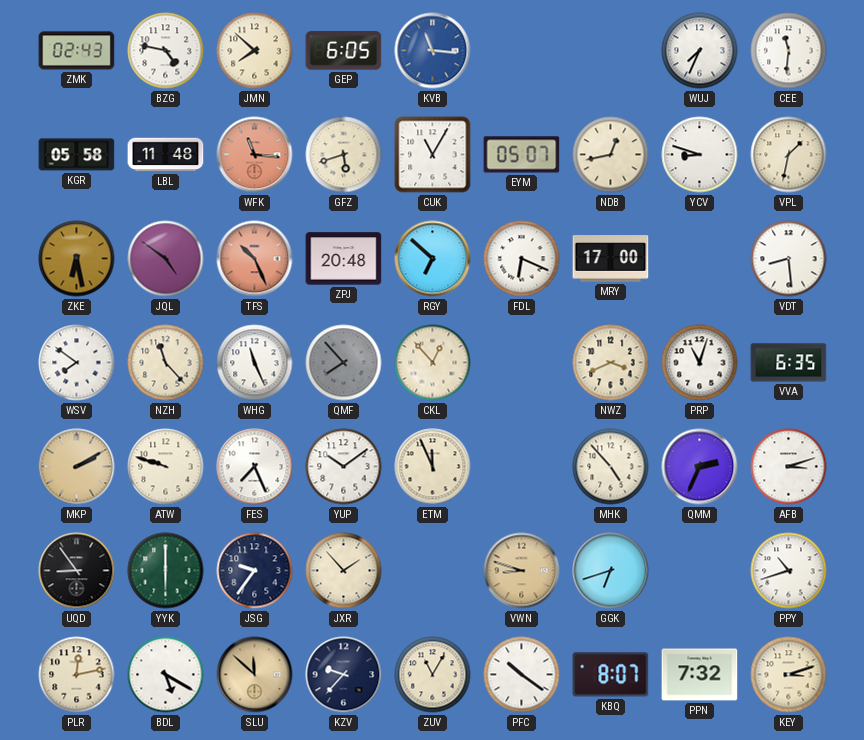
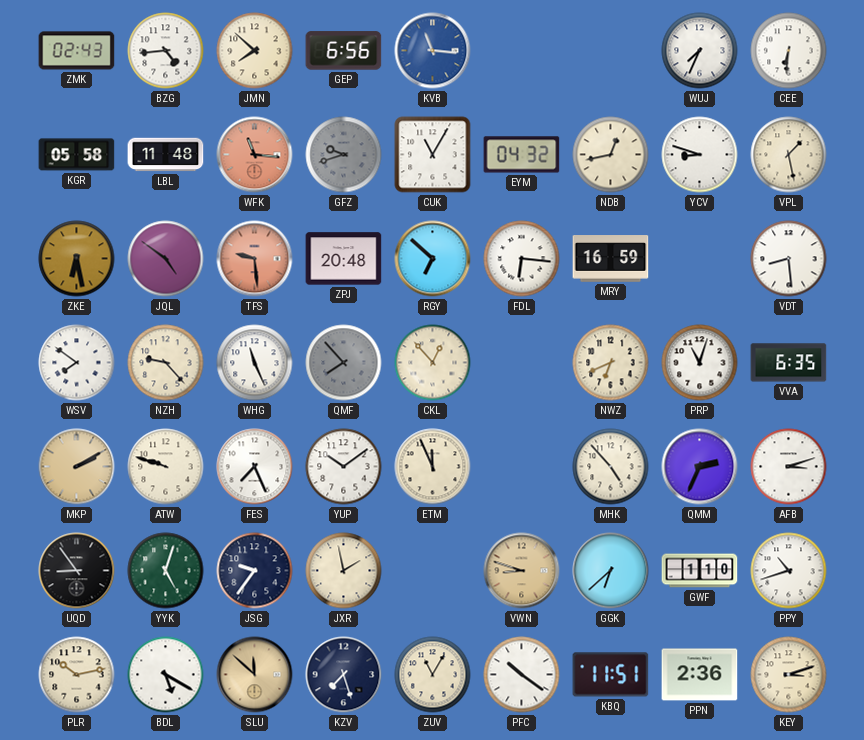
BZG: 4:47 -> 4:44
GEP: 6:05 -> 6:56
CEE: 11:31 -> 6:31
GFZ: 5:42 -> 9:42
GFZ dial: cream -> grey
EYM: 05:07 -> 04:32
VPL: 1:32 -> 1:28
TFS: 10:26 -> 9:29
FDL: 6:19 -> 6:16
MRY: 17:00 -> 16:59
NZH: 11:23 -> 9:23
NWZ: 3:41 -> 6:41
YYK: 6:00 -> 5:03
JXR: 1:53 -> 1:58
GGK: 6:42 -> 6:38
GWF: none -> 1:10
PLR: 12:13 -> 10:13
KZV: 9:37 -> 7:27
KBQ: 8:07 -> 11:51
PPN: 7:32 -> 2:36
